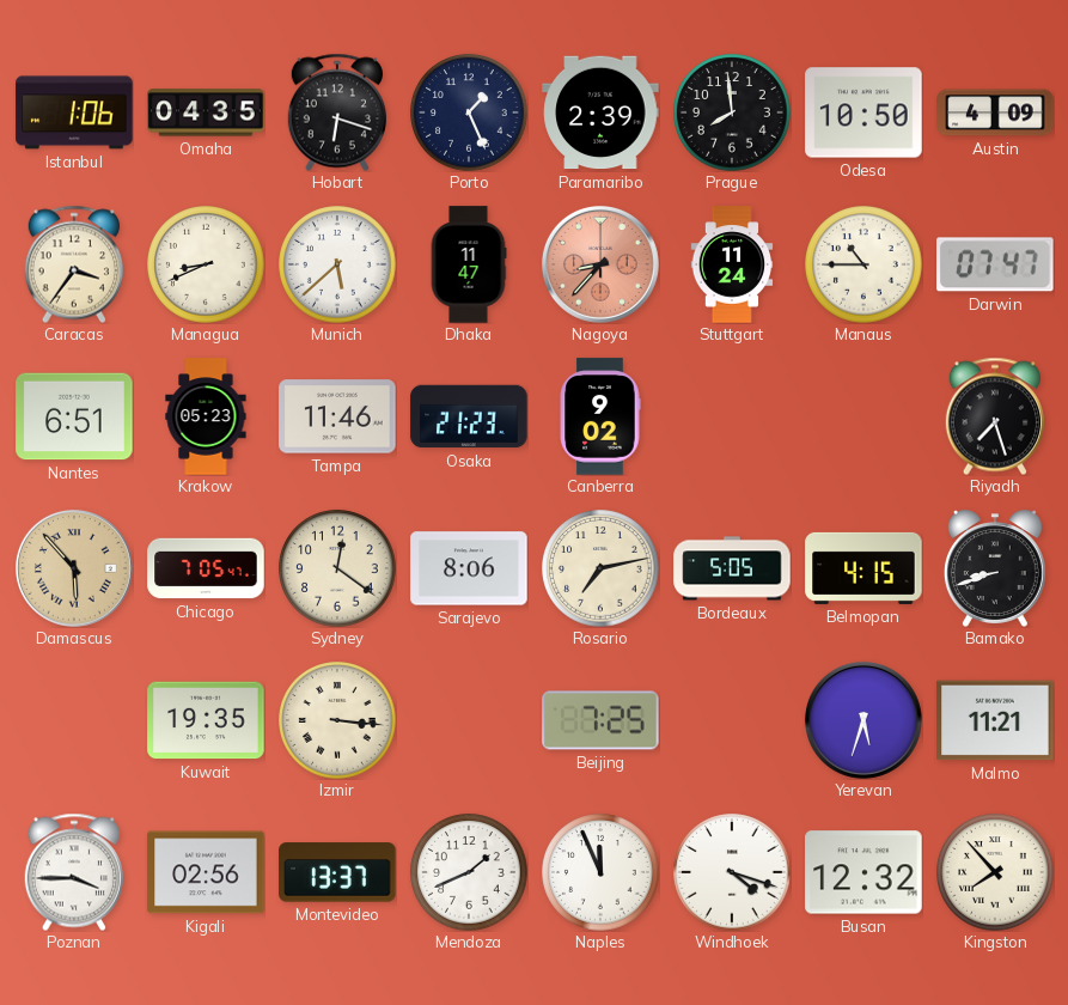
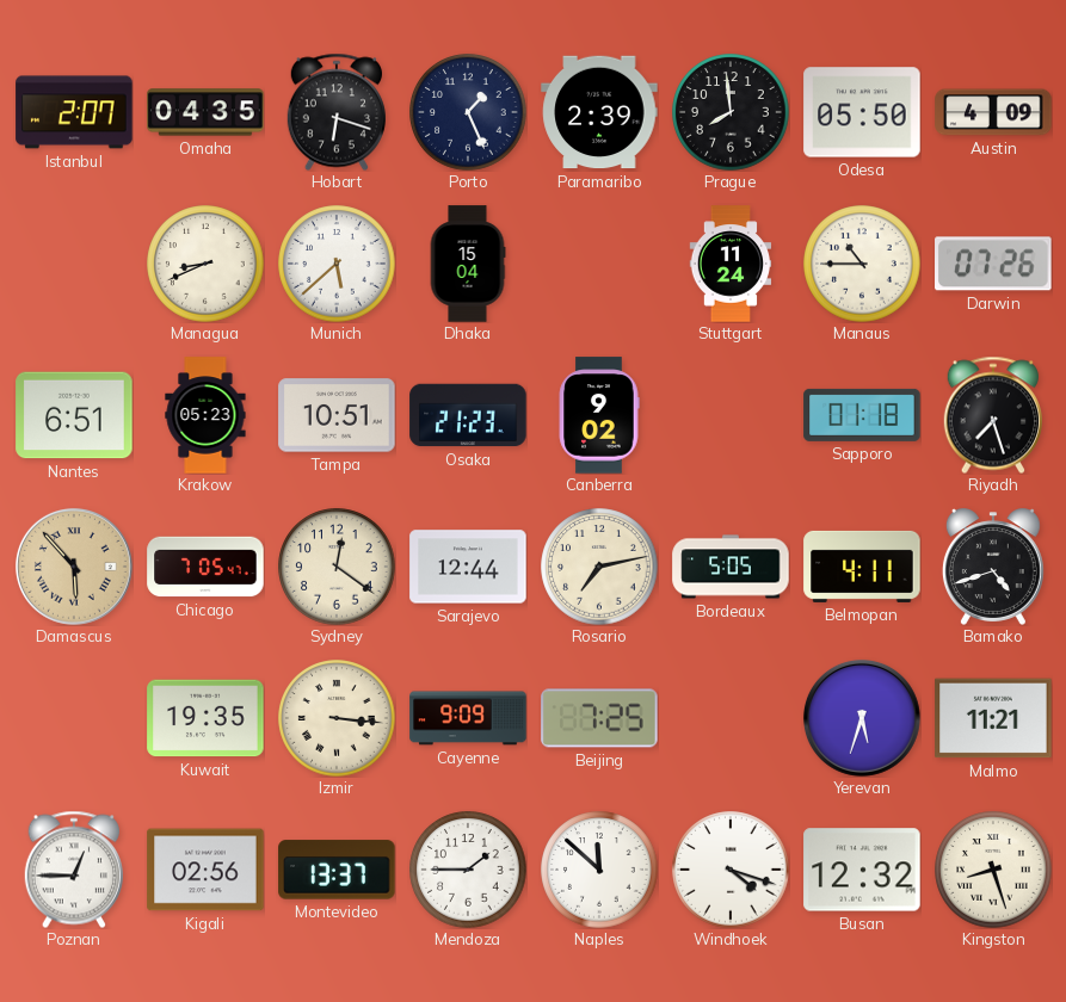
Istanbul: 1:06 -> 2:07
Odesa: 10:50 -> 05:50
Caracas: 3:36 -> none
Dhaka: 11:47 -> 15:04
Nagoya: 8:37 -> none
Darwin: 07:47 -> 07:26
Tampa: 11:46 -> 10:51
Sapporo: none -> 01:18
Sarajevo: 8:06 -> 12:44
Belmopan: 4:15 -> 4:11
Bamako: 8:42 -> 4:42
Cayenne: none -> 9:09
Poznan: 3:45 -> 12:45
Mendoza: 1:41 -> 1:45
Naples: 11:56 -> 11:52
Kingston: 7:53 -> 8:27
